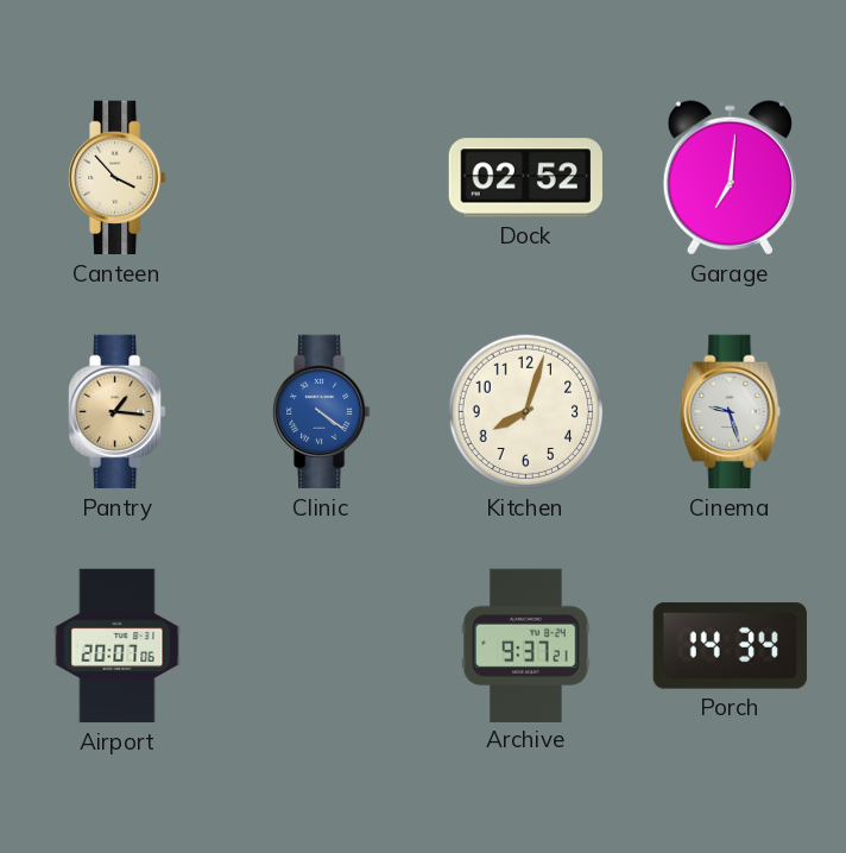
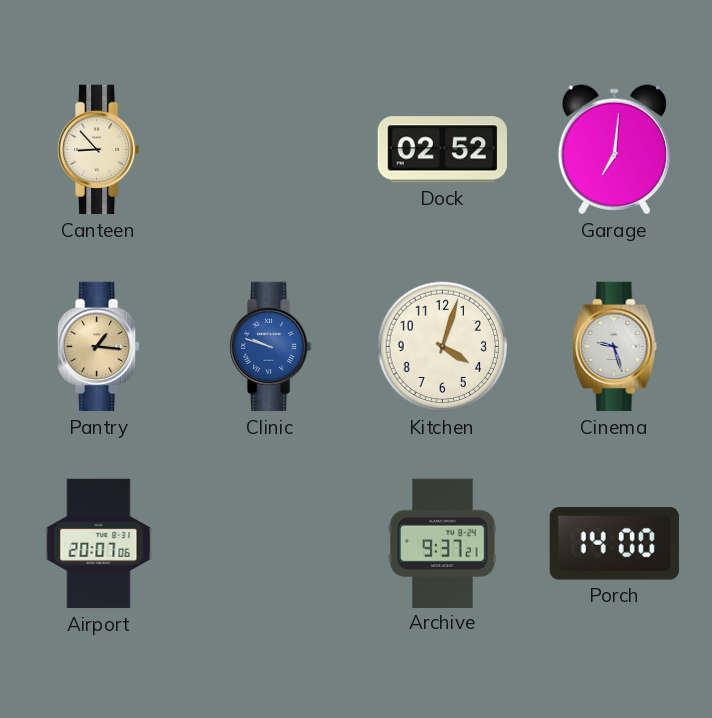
Canteen: 3:53 -> 8:53
Clinic: 4:21 -> 9:48
Kitchen: 8:03 -> 4:03
Porch: 14:34 -> 14:00
